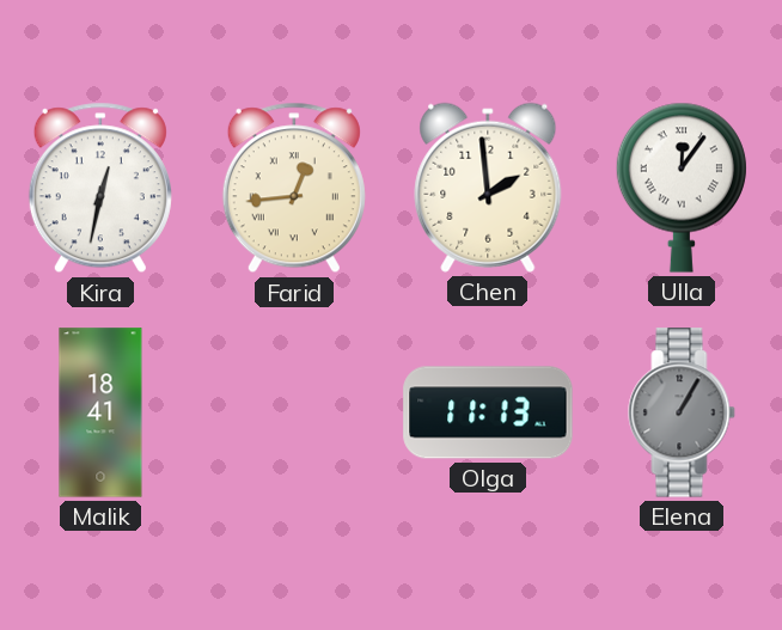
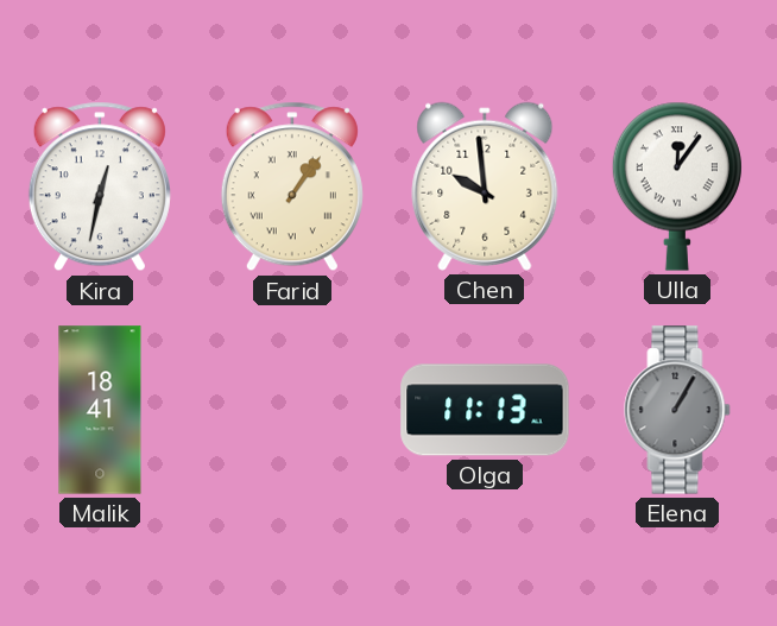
Farid: 12:44 -> 1:06
Chen: 1:59 -> 9:59
